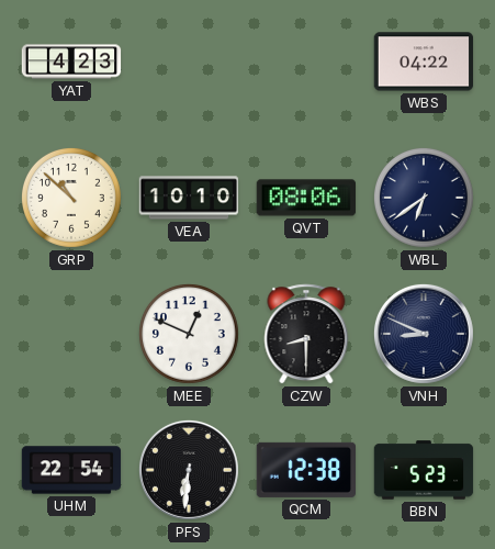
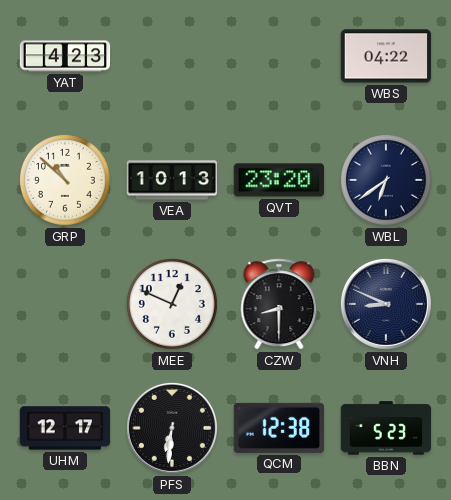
VEA: 10:10 -> 10:13
QVT: 08:06 -> 23:20
UHM: 22:54 -> 12:17
